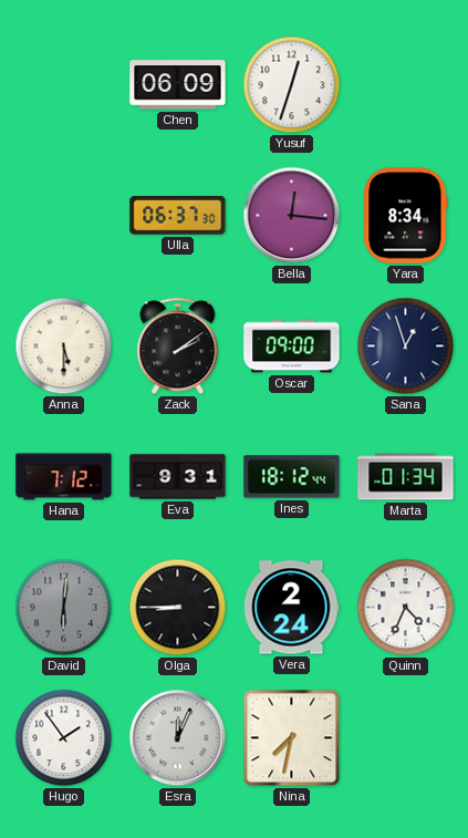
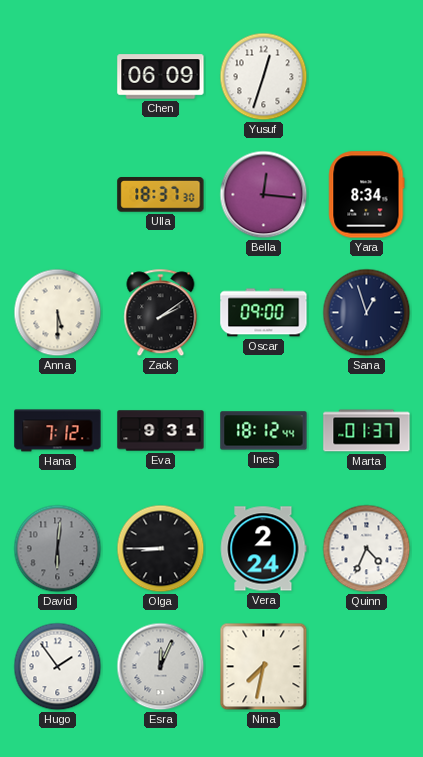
Ulla: 06:37 -> 18:37
Marta: 01:34 -> 01:37
